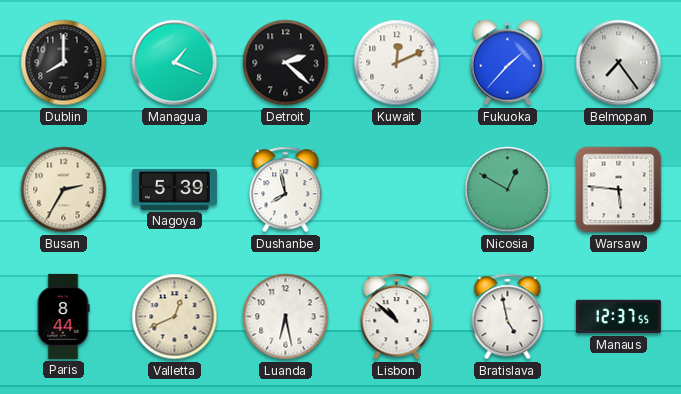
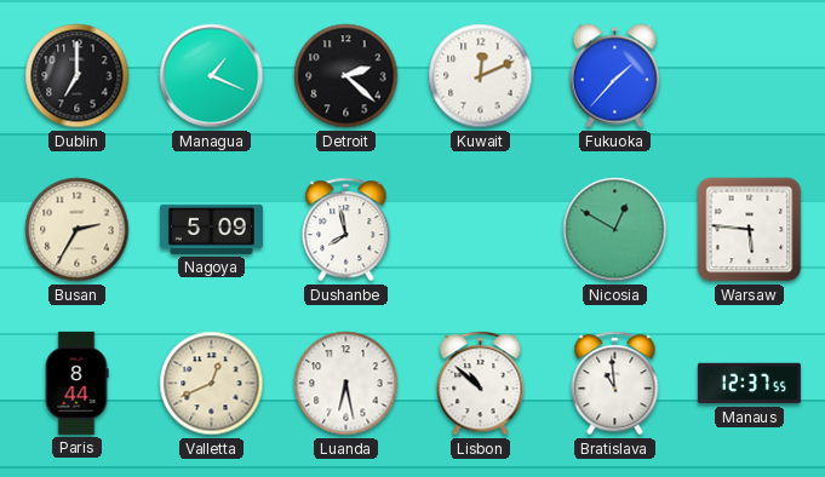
Dublin: 8:00 -> 7:00
Belmopan: 7:24 -> none
Nagoya: 5:39 -> 5:09
Bratislava: 4:58 -> 10:59
